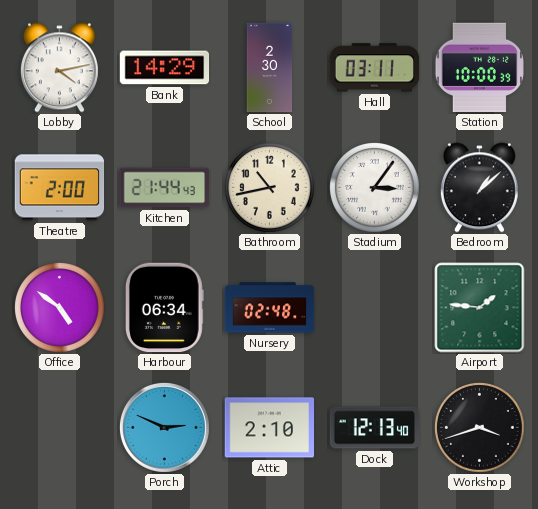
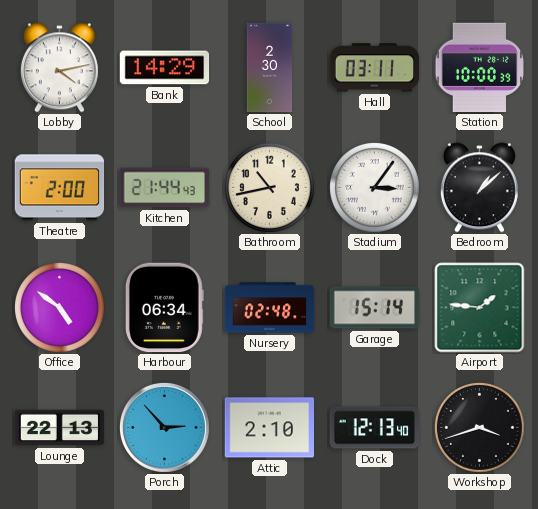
Garage: none -> 15:14
Lounge: none -> 22:13
Porch: 2:49 -> 2:53
